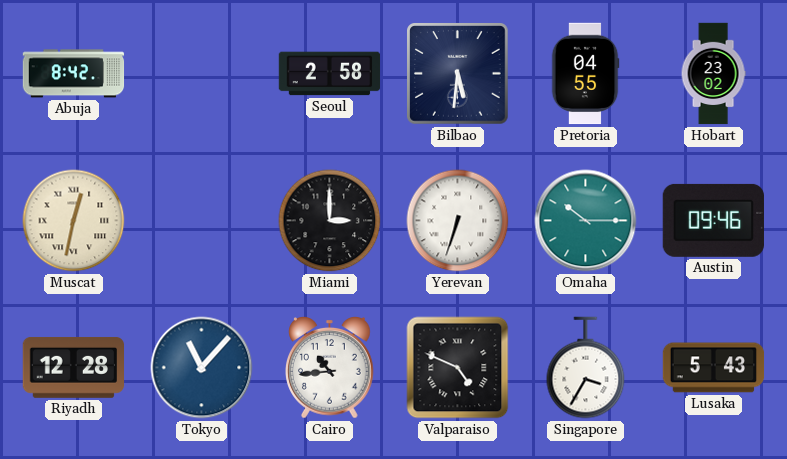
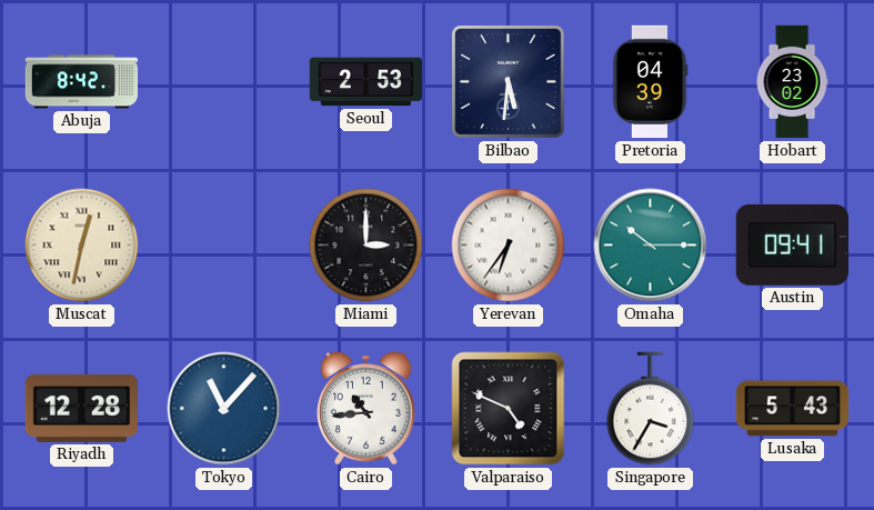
Seoul: 2:58 -> 2:53
Pretoria: 04:55 -> 04:39
Yerevan: 6:33 -> 6:36
Austin: 09:46 -> 09:41
